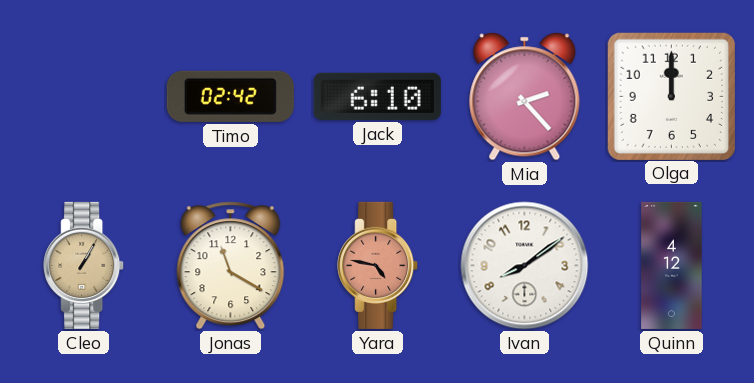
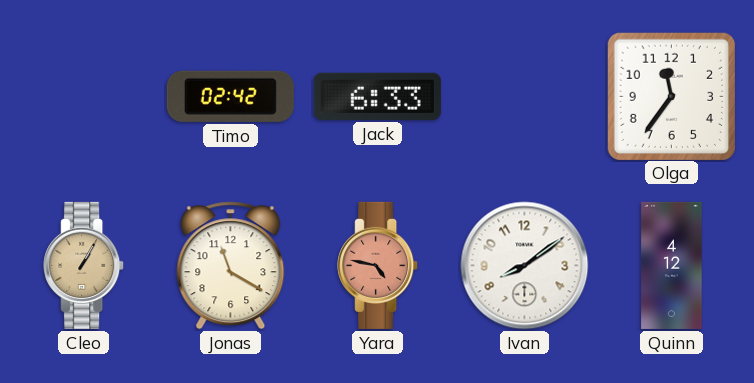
Jack: 6:10 -> 6:33
Mia: 2:23 -> none
Olga: 12:00 -> 11:36
